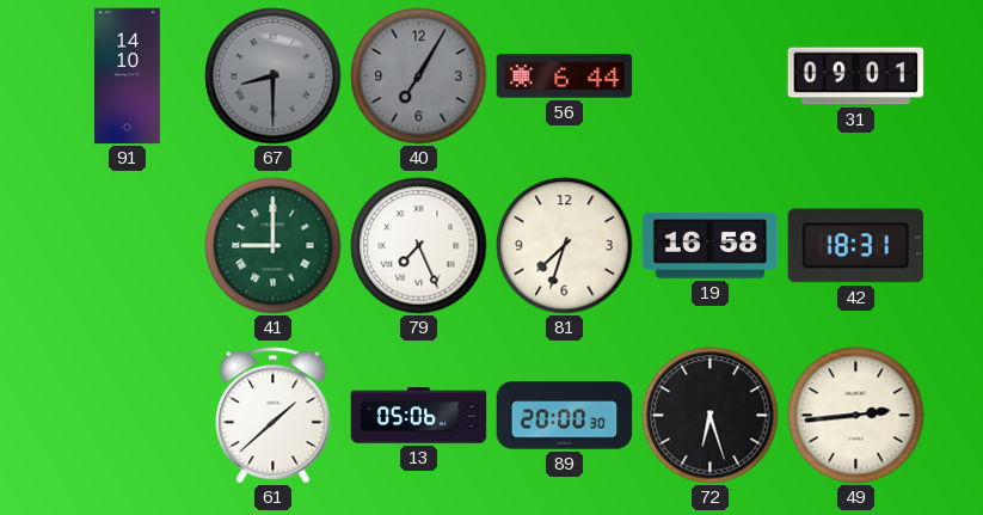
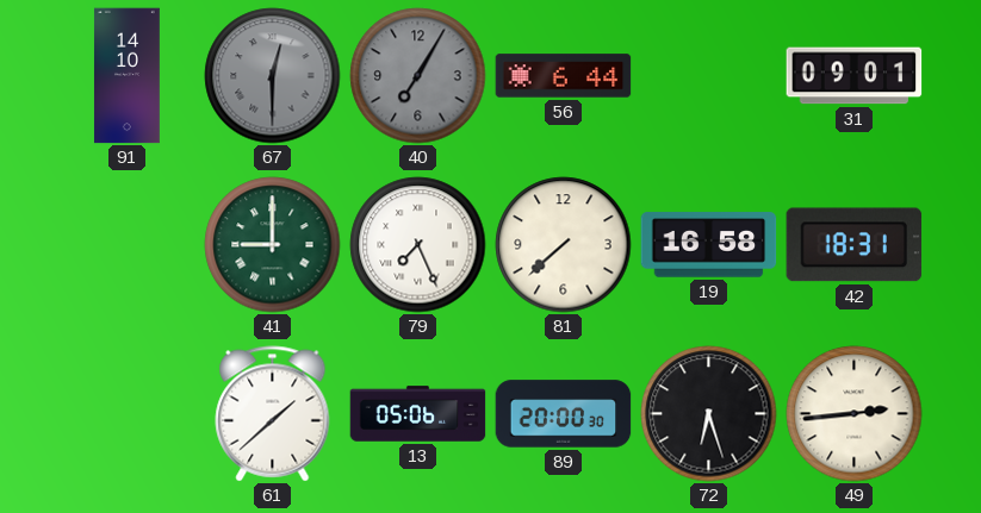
67: 8:30 -> 12:30
81: 7:33 -> 7:38
